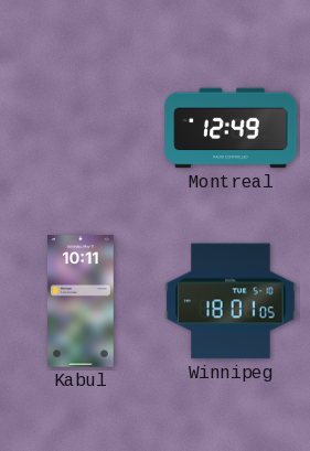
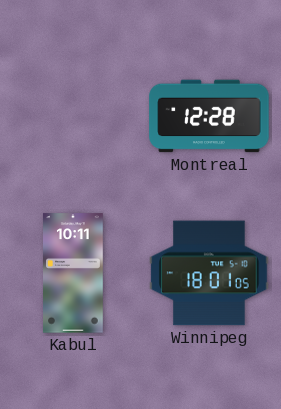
Montreal: 12:49 -> 12:28
